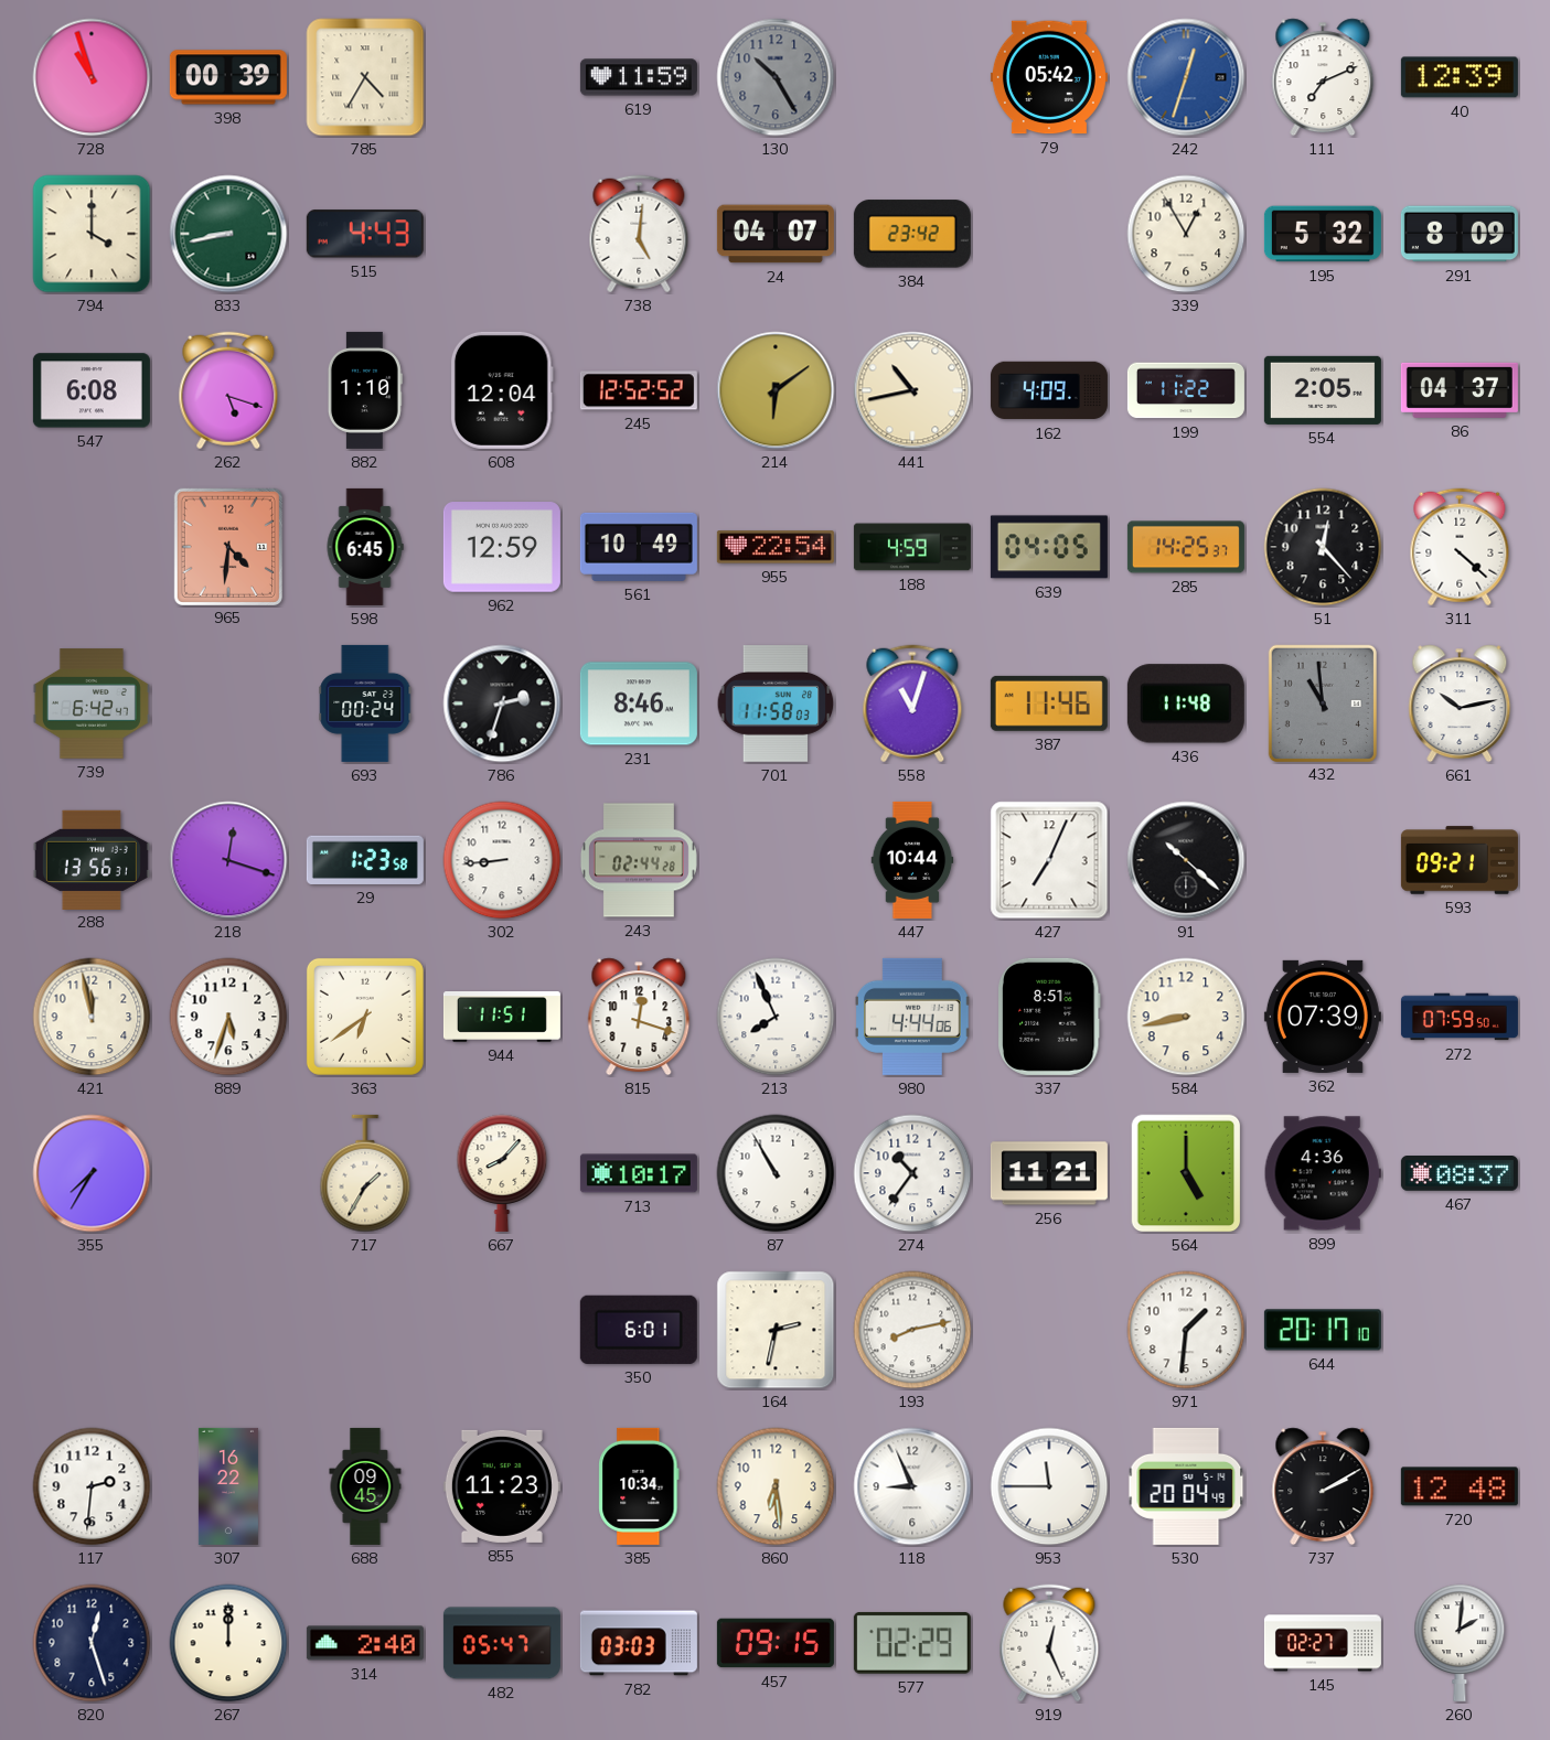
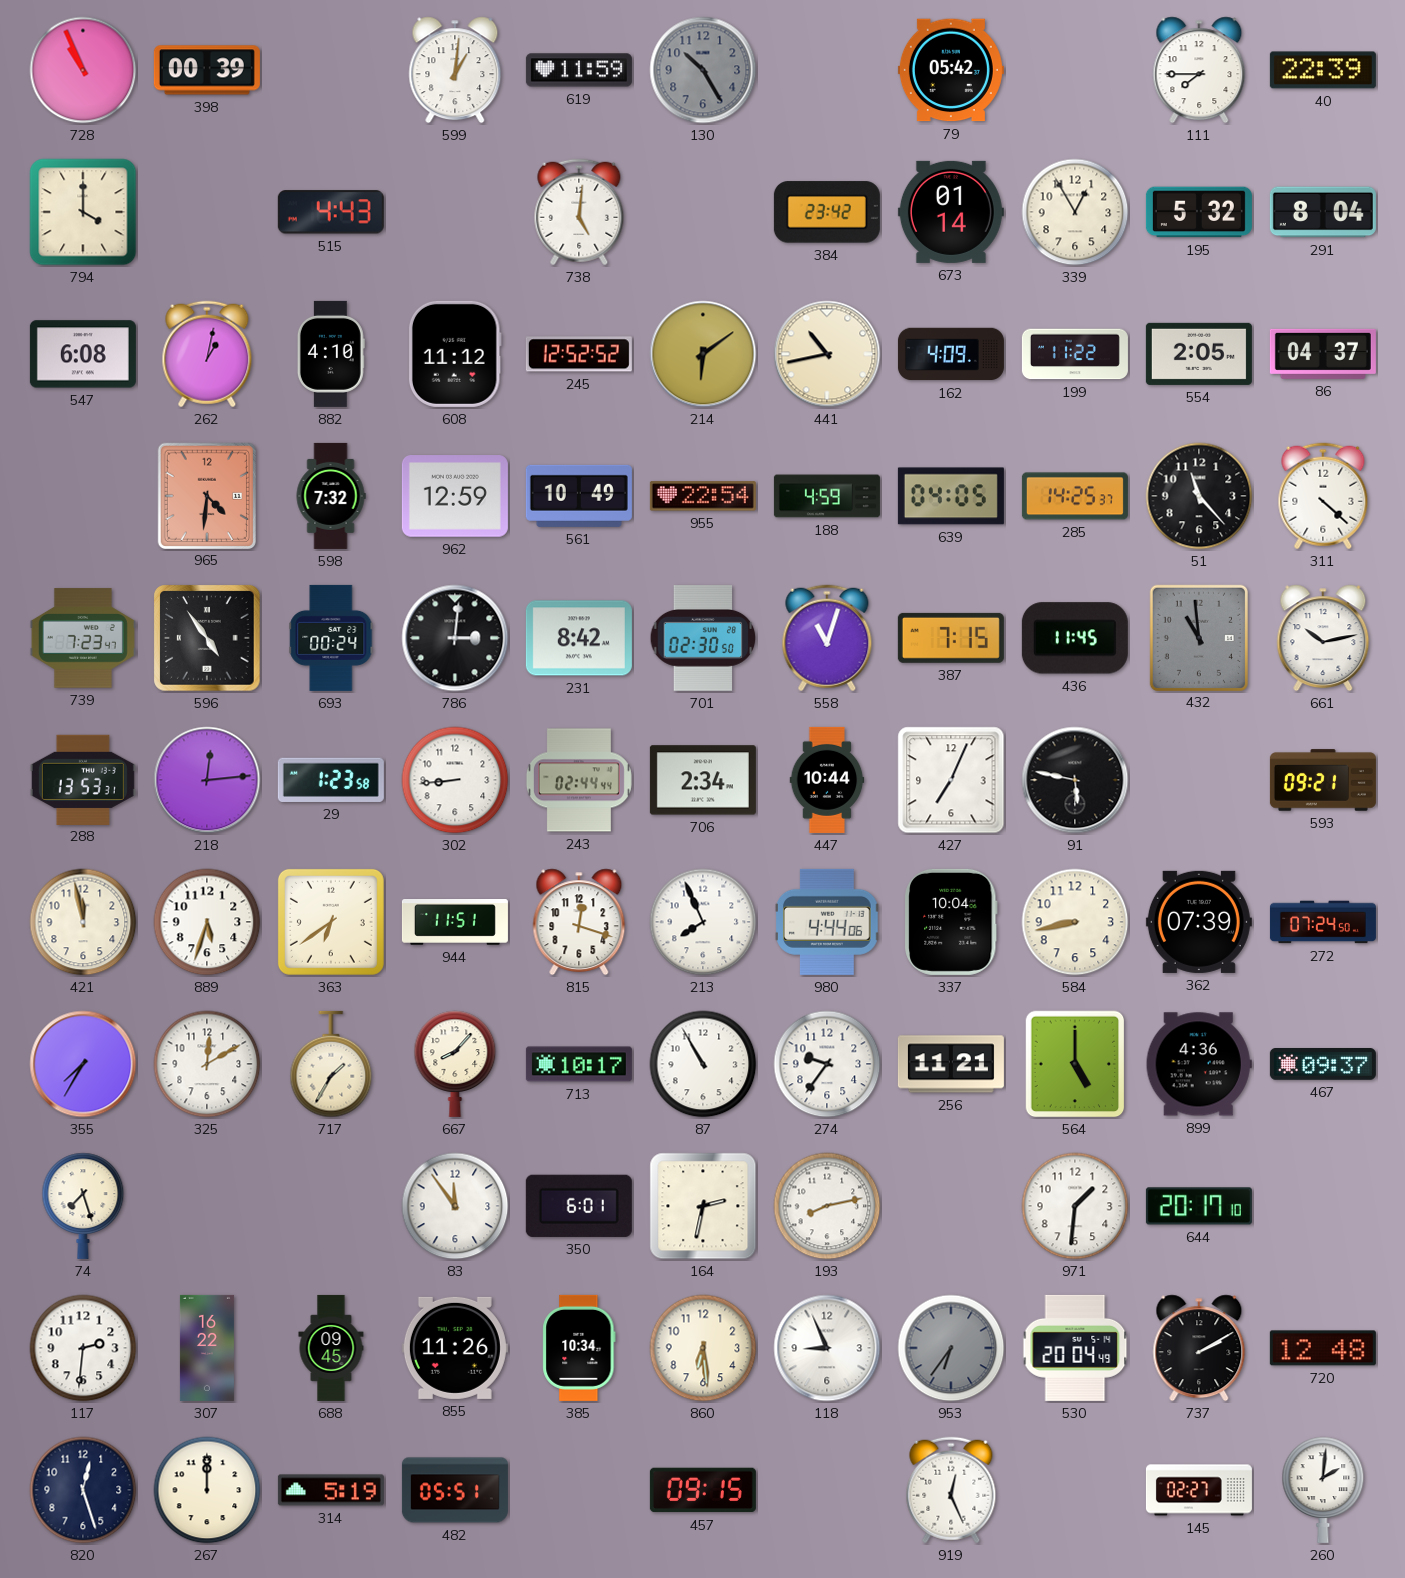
728: 10:57 -> 10:56
785: 4:35 -> none
599: none -> 1:01
242: 12:33 -> none
111: 7:11 -> 7:45
40: 12:39 -> 22:39
833: 8:43 -> none
24: 04:07 -> none
673: none -> 01:14
291: 8:09 -> 8:04
262: 5:18 -> 1:02
882: 1:10 -> 4:10
608: 12:04 -> 11:12
598: 6:45 -> 7:32
51: 12:23 -> 11:23
739: 6:42 -> 7:23
596: none -> 4:54
786: 2:33 -> 3:01
231: 8:46 -> 8:42
701: 11:58 -> 02:30
387: 11:46 -> 7:15
436: 11:48 -> 11:45
288: 13:56 -> 13:53
218: 12:18 -> 12:14
243: 02:44:28 -> 02:44:44
706: none -> 2:34
91: 10:22 -> 5:47
337: 8:51 -> 10:04
272: 07:59 -> 07:24
325: none -> 12:10
274: 10:36 -> 9:36
467: 08:37 -> 09:37
74: none -> 7:27
83: none -> 11:54
855: 11:23 -> 11:26
953: 11:45 -> 6:36
953 dial: white -> grey
314: 2:40 -> 5:19
482: 05:47 -> 05:51
782: 03:03 -> none
577: 02:29 -> none
